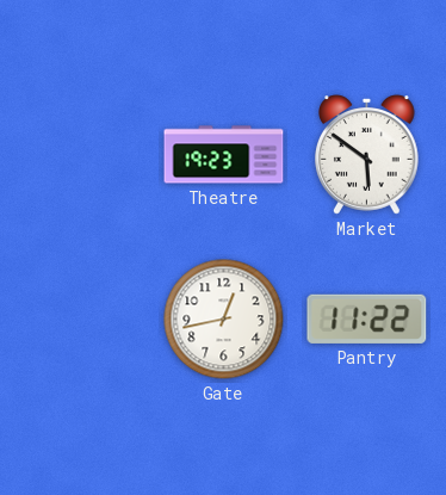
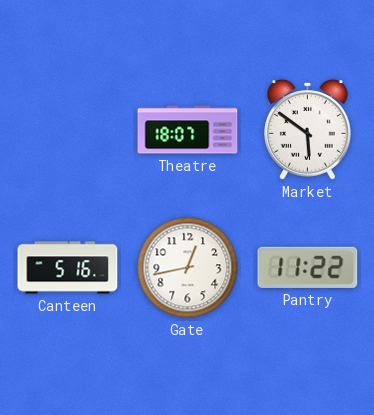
Theatre: 19:23 -> 18:07
Canteen: none -> 5:16
